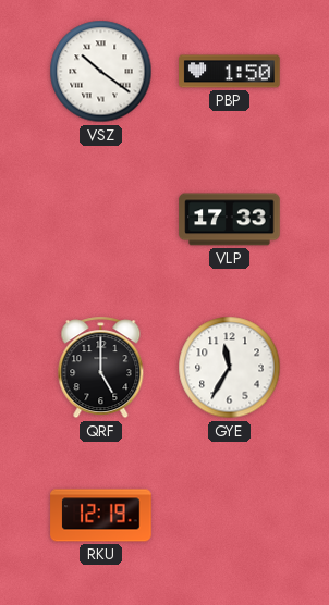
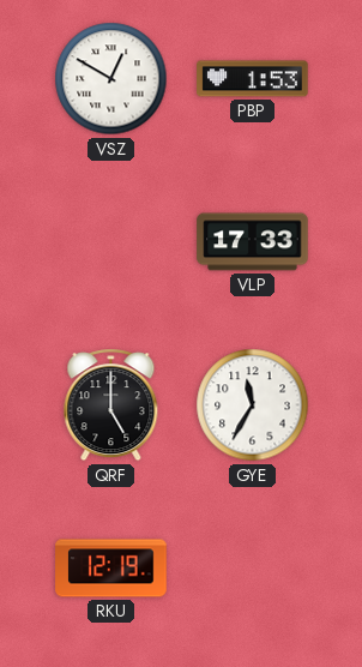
VSZ: 10:21 -> 12:50
PBP: 1:50 -> 1:53
